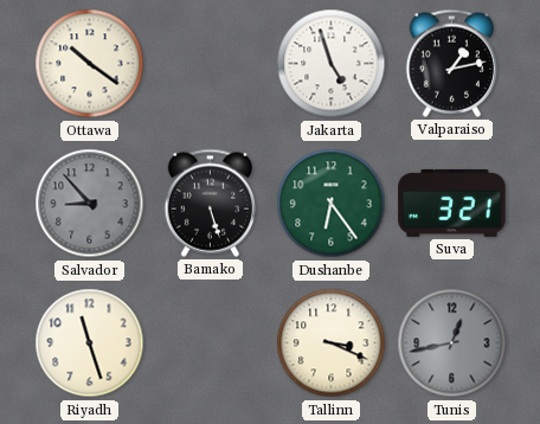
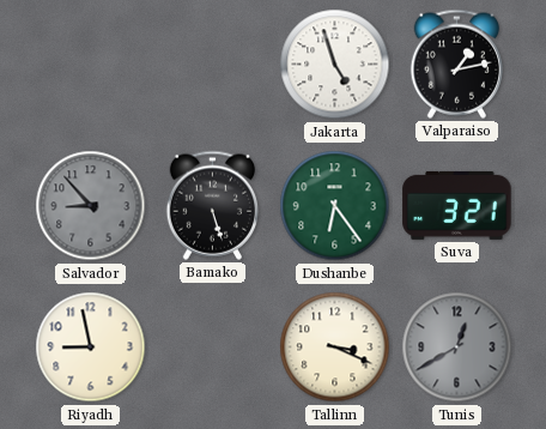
Ottawa: 10:21 -> none
Riyadh: 11:27 -> 8:58
Tunis: 12:43 -> 12:40
